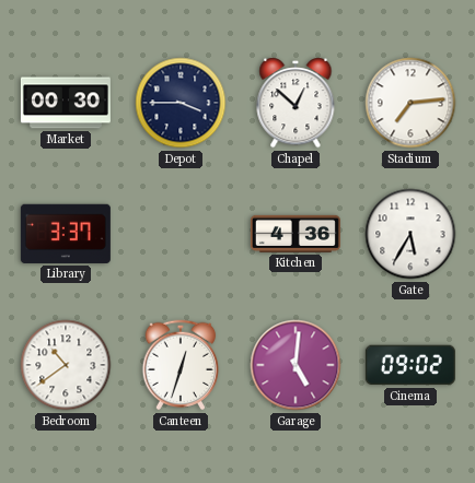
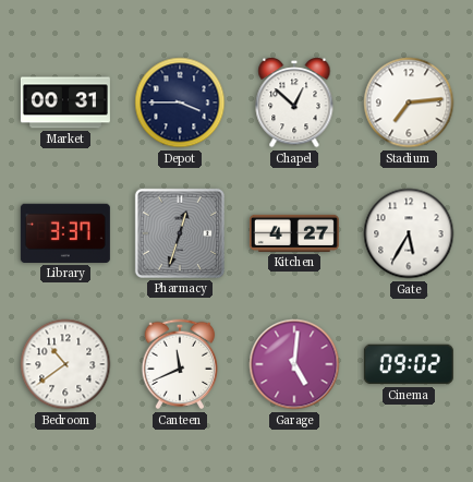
Market: 00:30 -> 00:31
Pharmacy: none -> 12:33
Kitchen: 4:36 -> 4:27
Canteen: 12:33 -> 11:41
